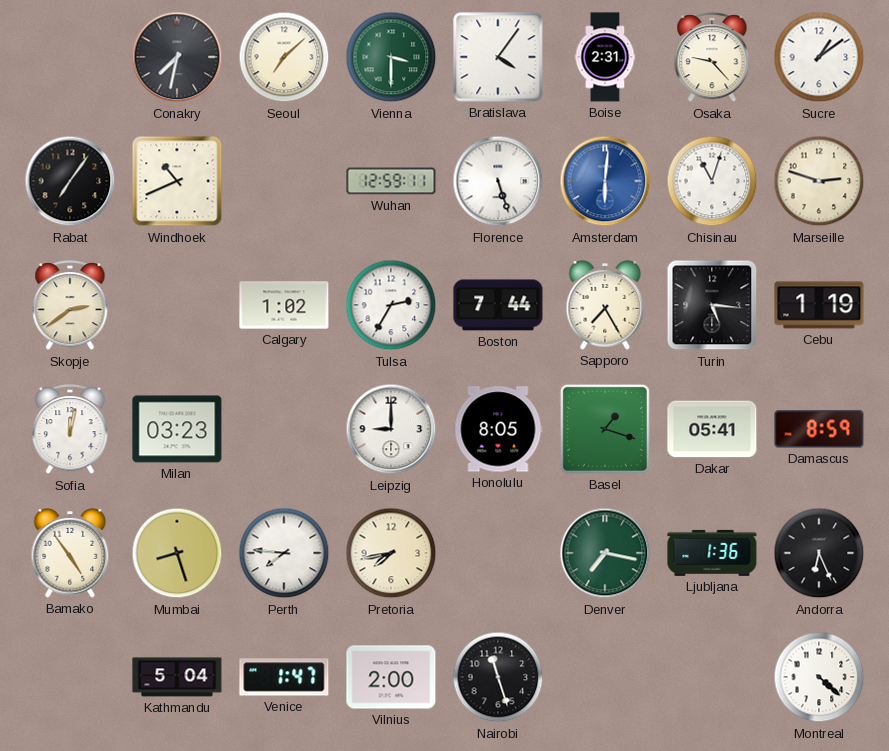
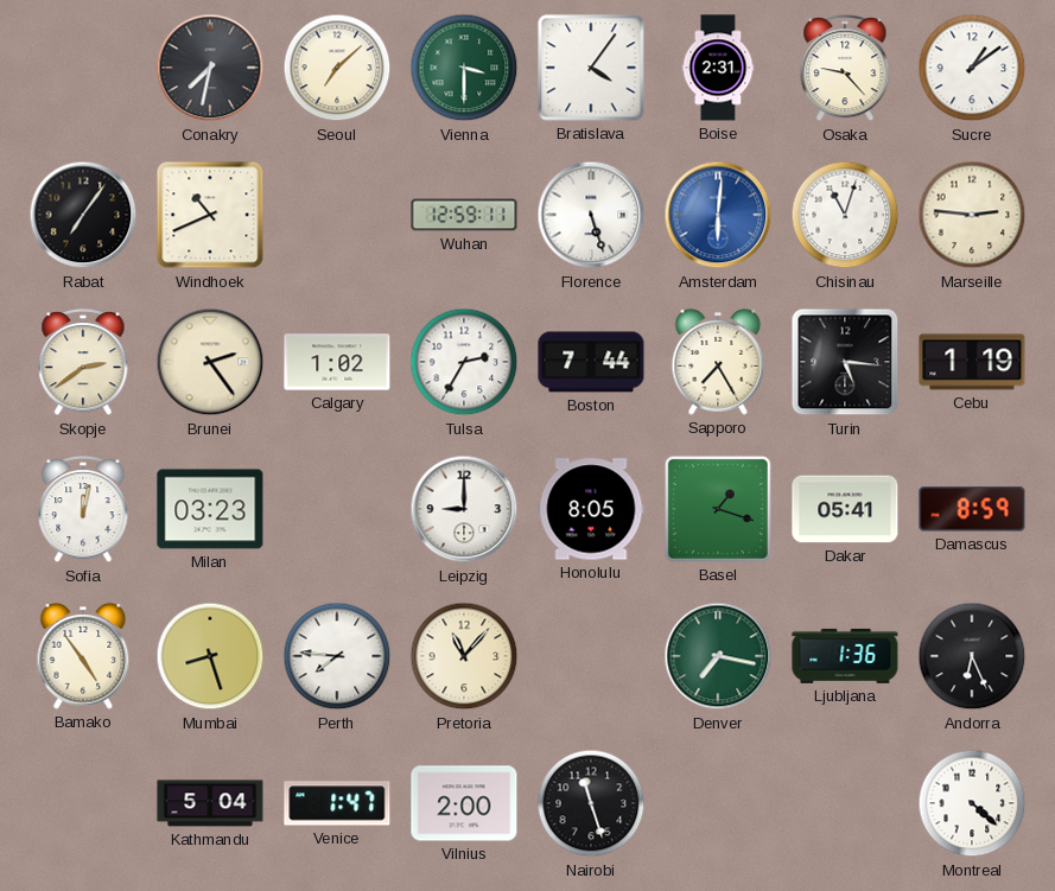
Marseille: 2:48 -> 2:46
Brunei: none -> 2:24
Pretoria: 7:43 -> 11:07
